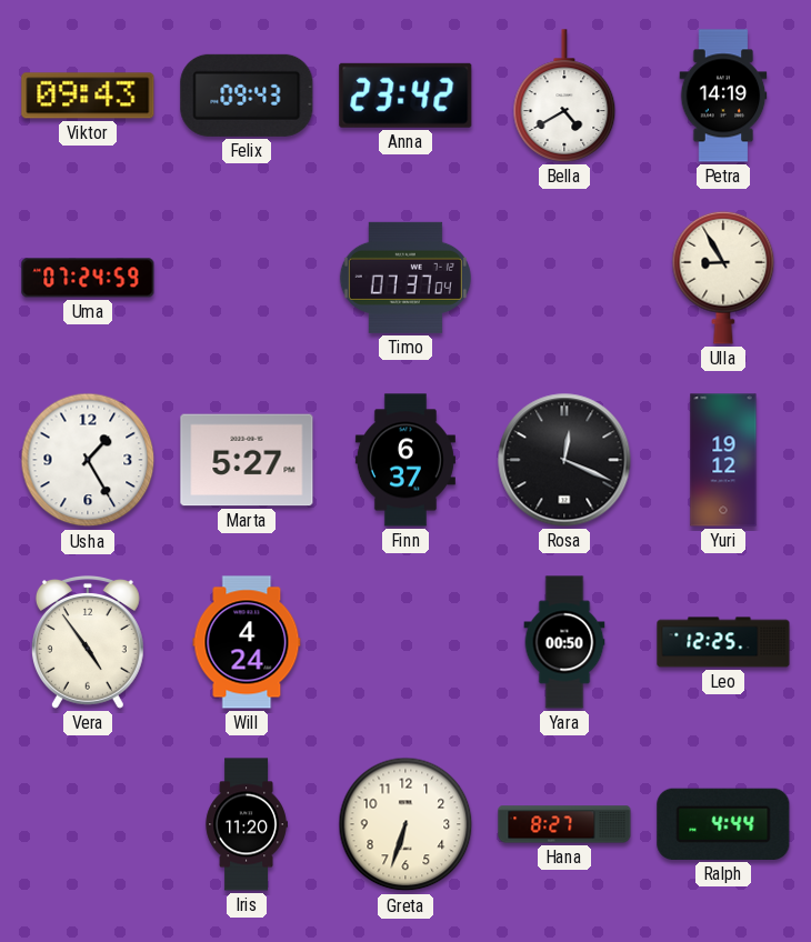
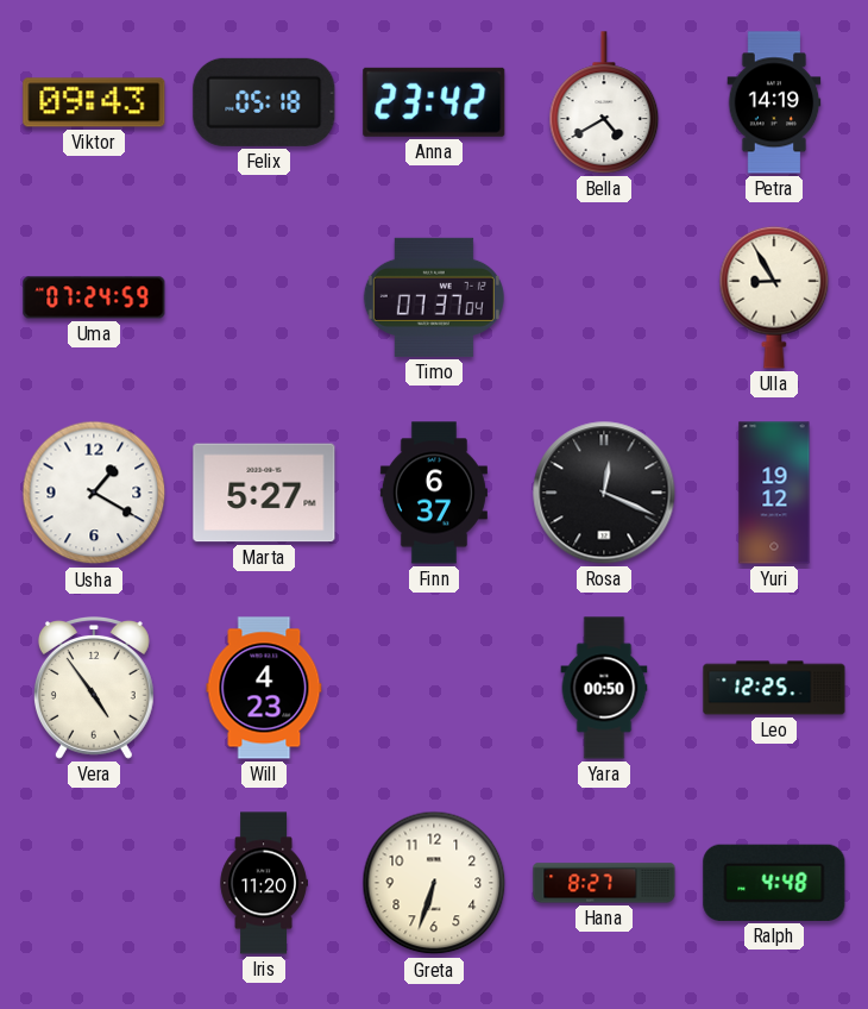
Felix: 09:43 -> 05:18
Usha: 1:25 -> 1:20
Will: 4:24 -> 4:23
Ralph: 4:44 -> 4:48
